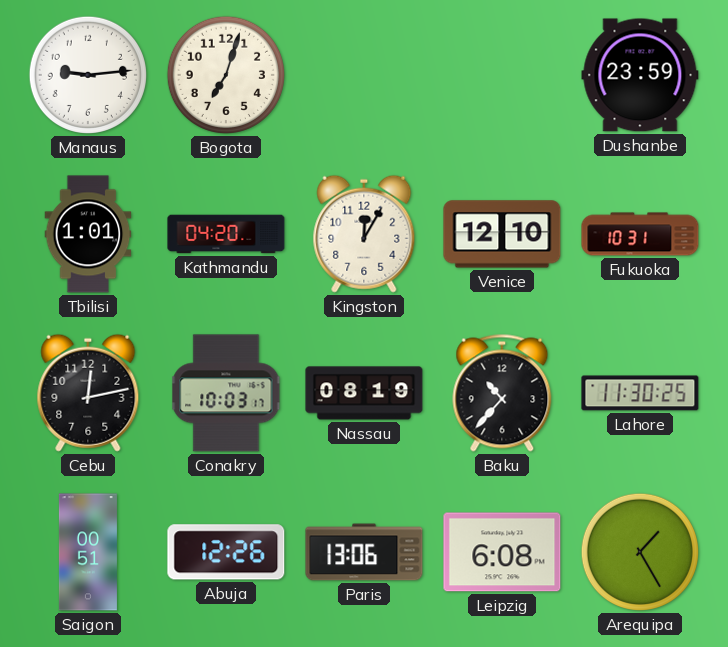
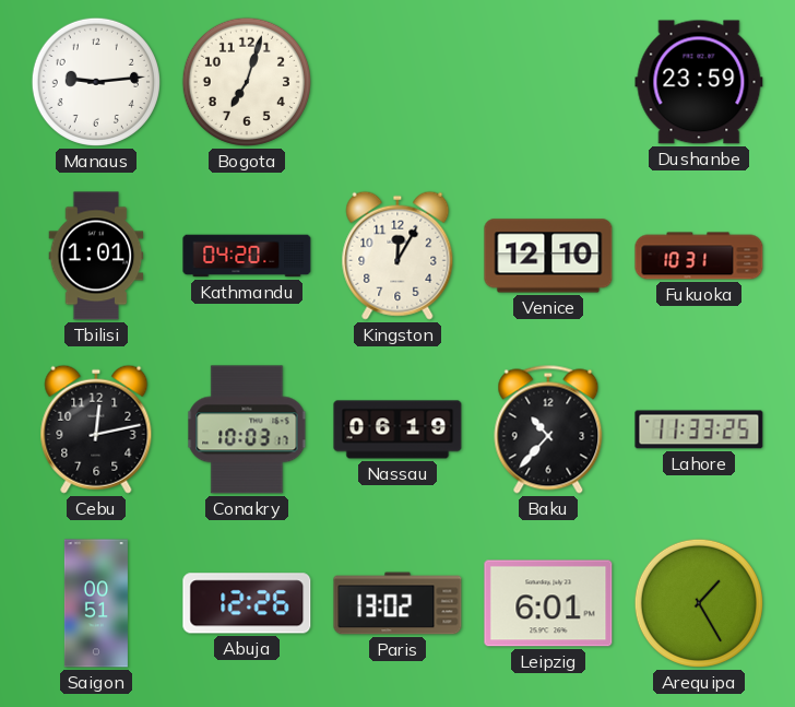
Nassau: 08:19 -> 06:19
Lahore: 11:30 -> 11:33
Paris: 13:06 -> 13:02
Leipzig: 6:08 -> 6:01
